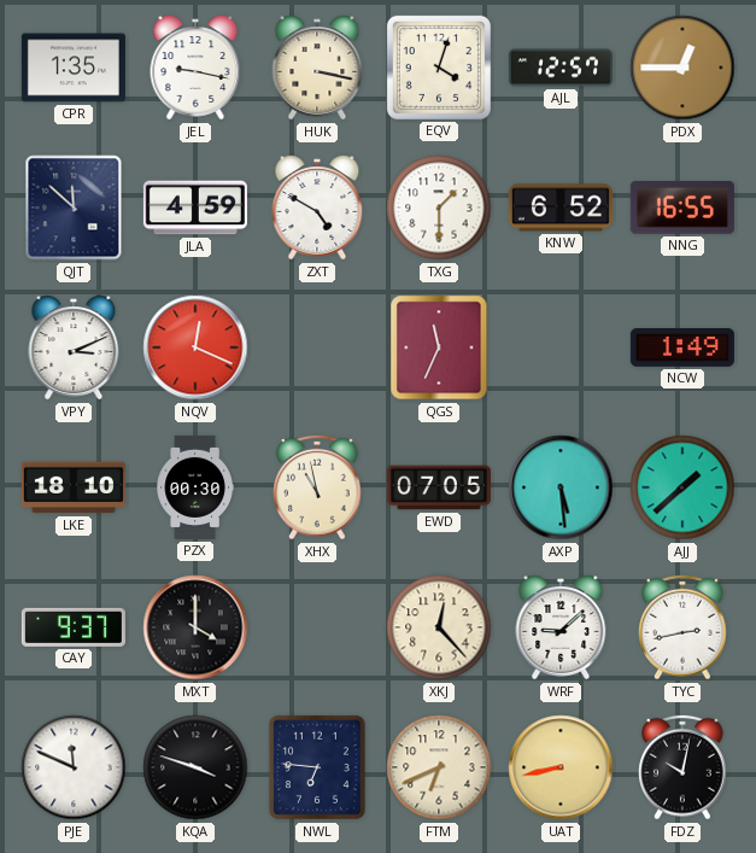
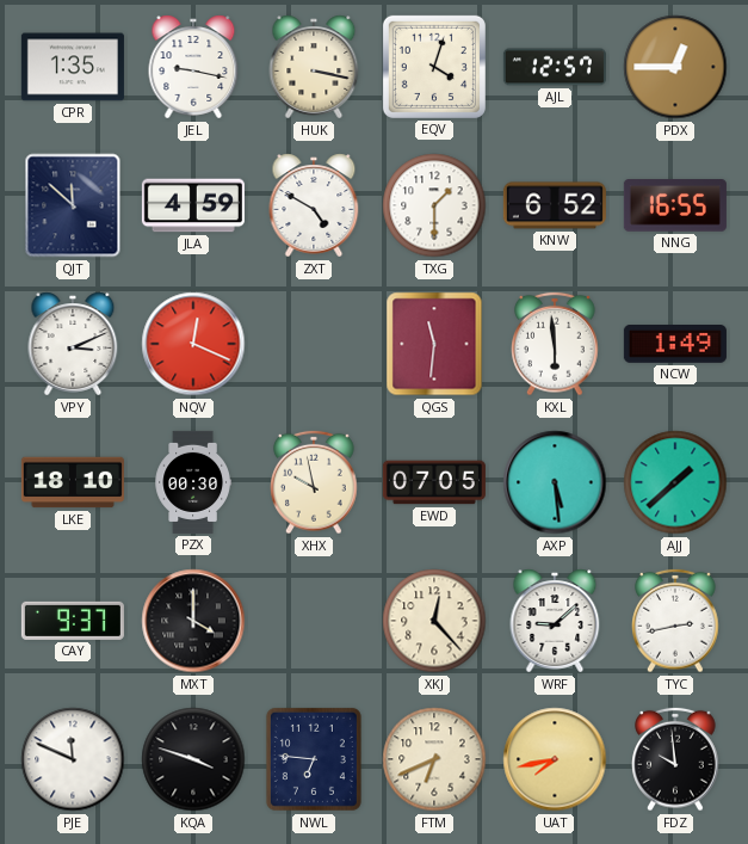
QGS: 11:34 -> 11:31
KXL: none -> 5:59
XHX: 10:58 -> 9:58
UAT: 8:43 -> 7:43
FDZ: 10:02 -> 9:59
